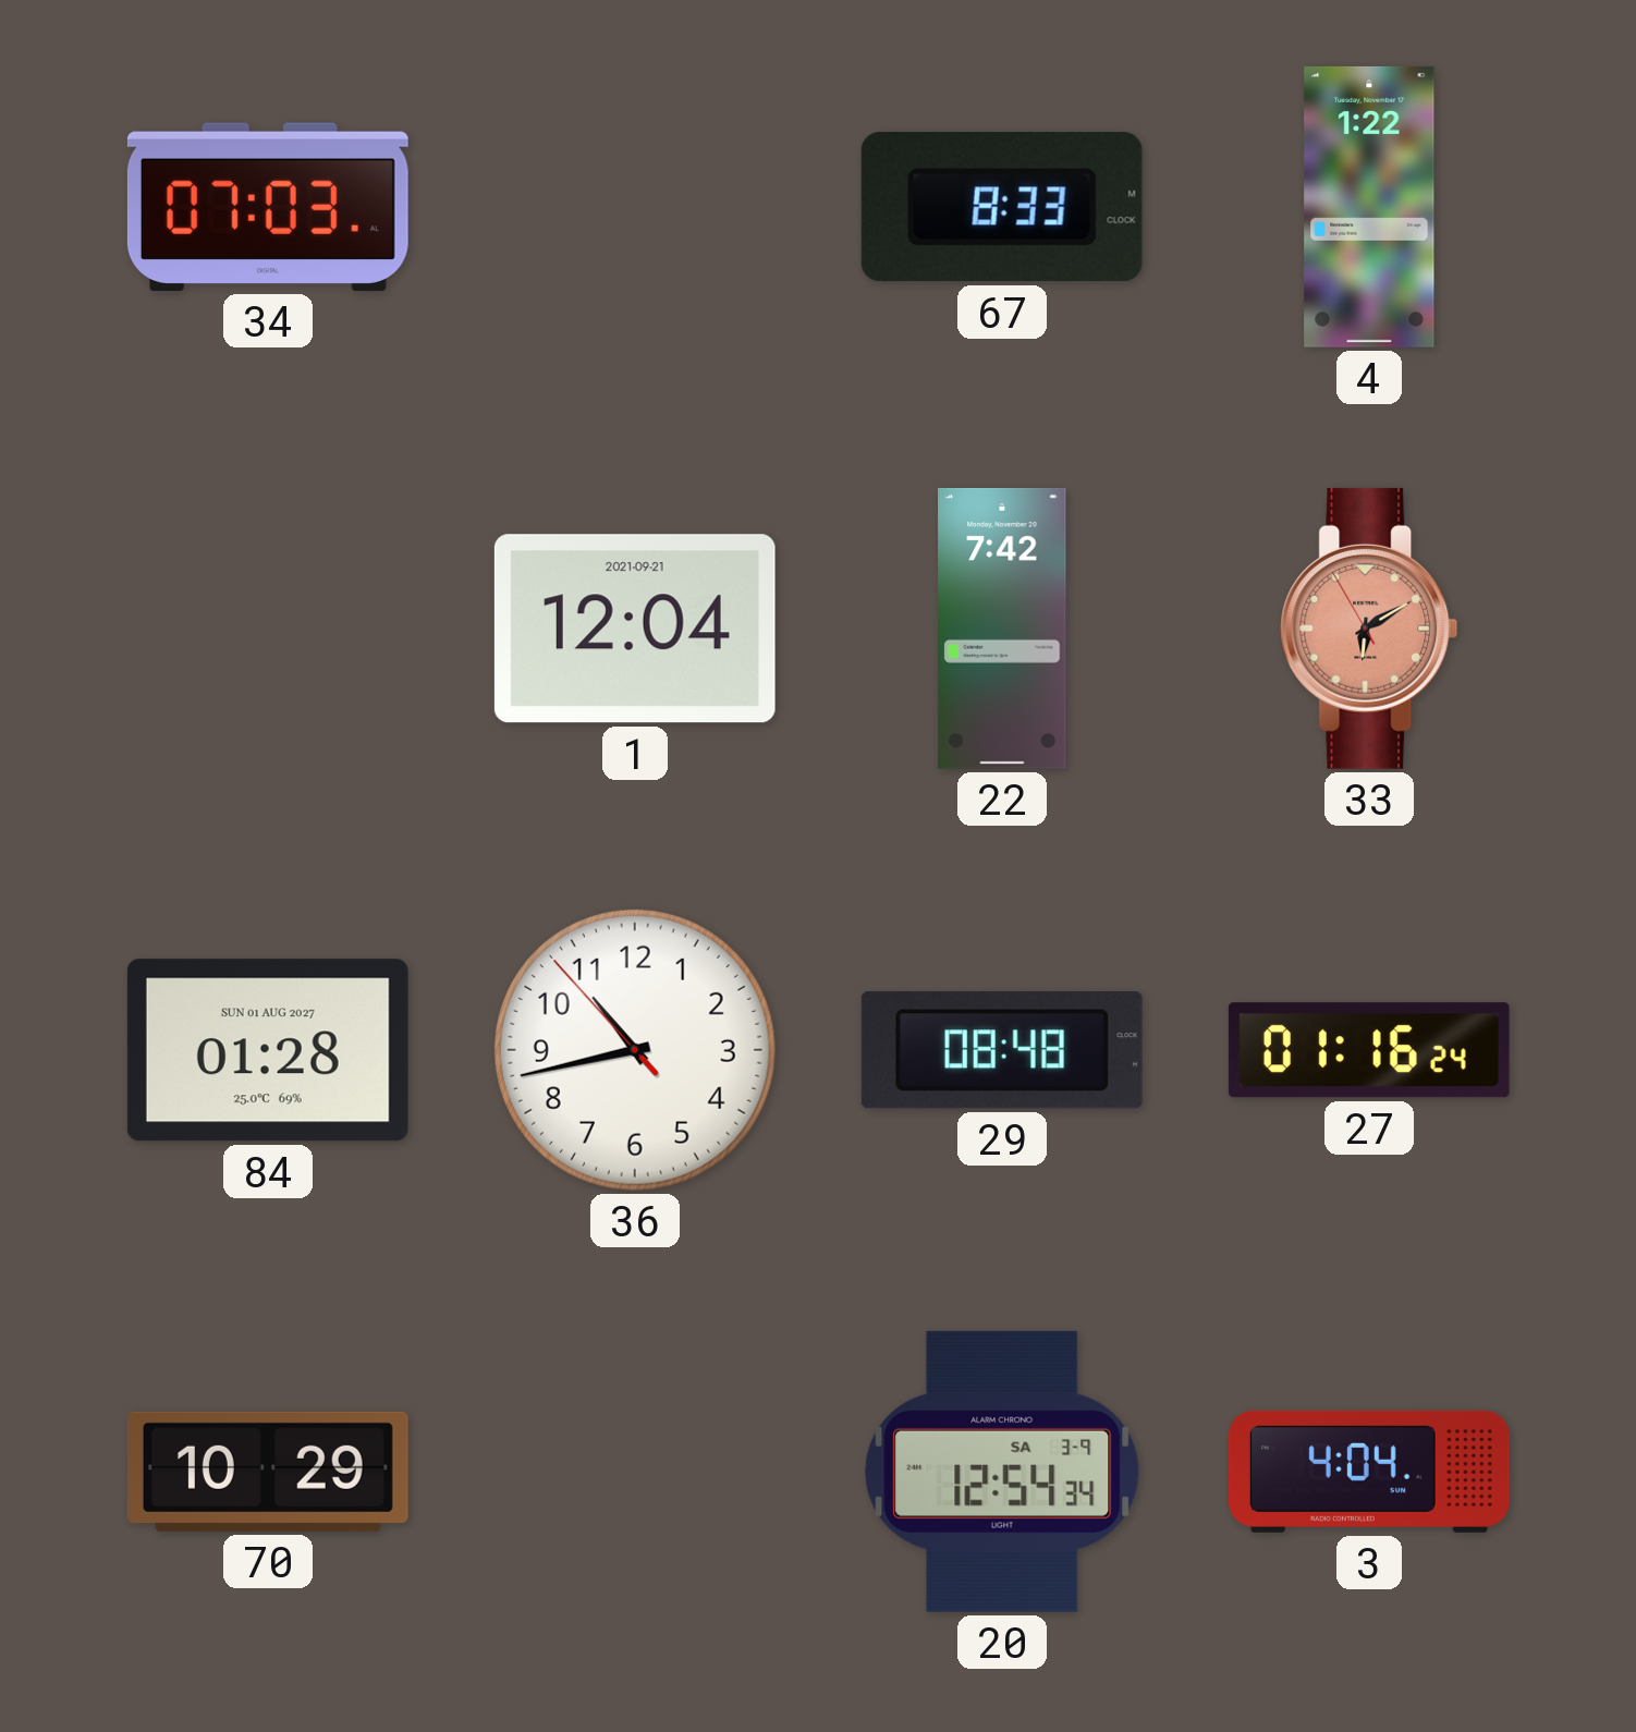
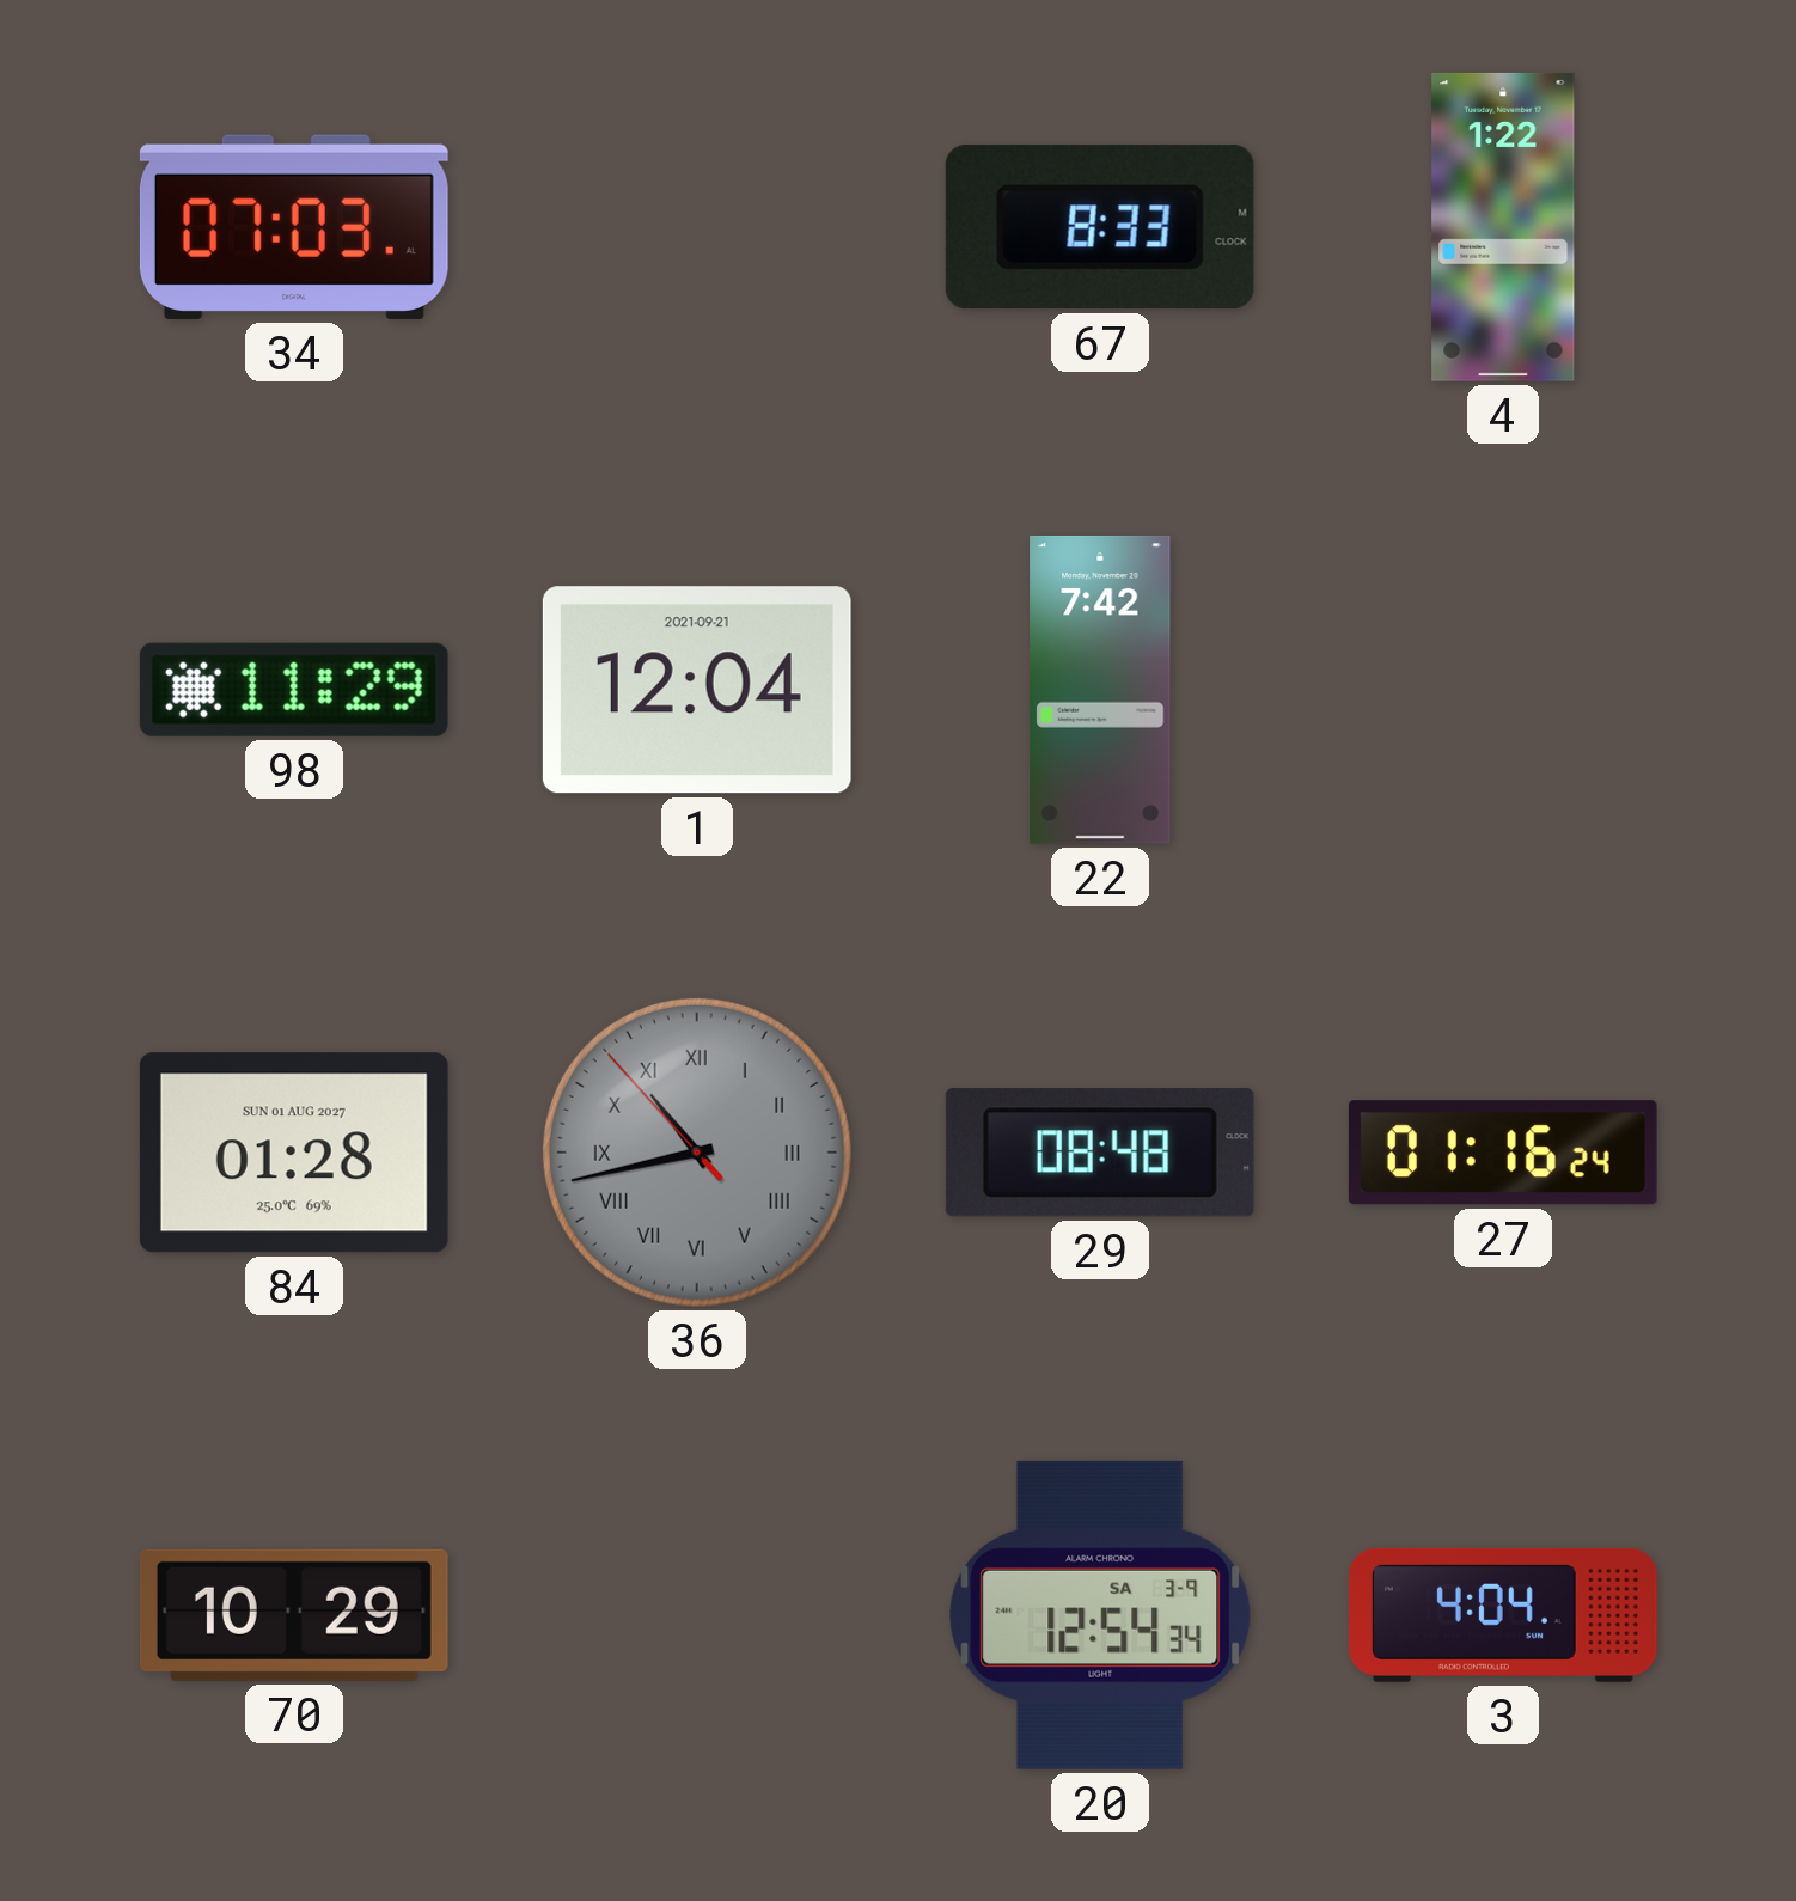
98: none -> 11:29
33: 6:09 -> none
36 dial: white -> grey
36 numerals: Arabic -> Roman
